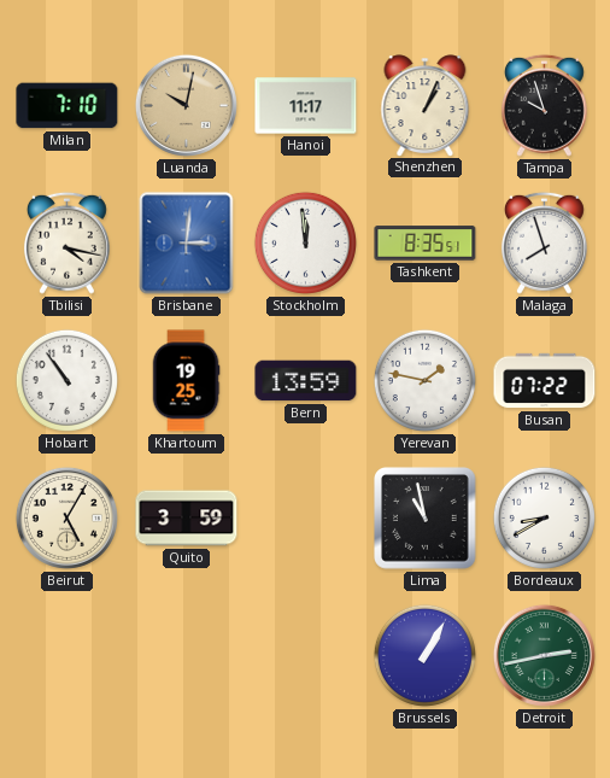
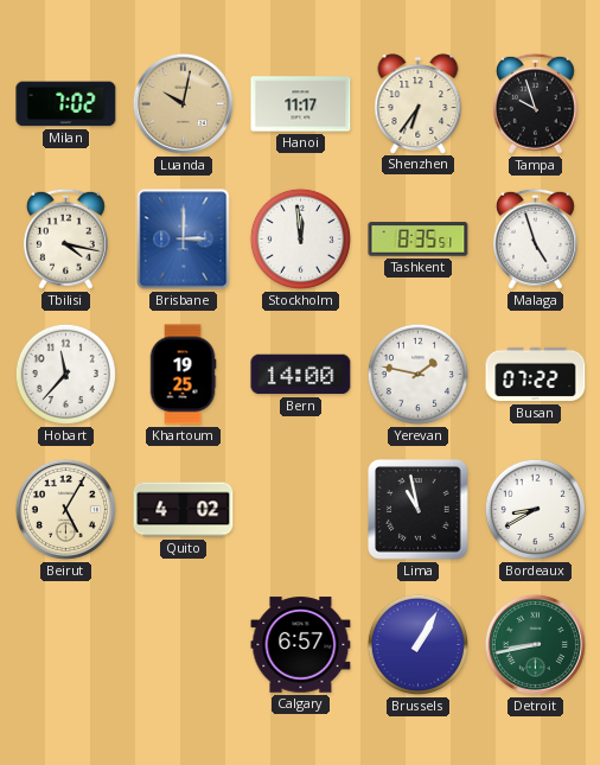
Milan: 7:10 -> 7:02
Shenzhen: 1:04 -> 6:36
Brisbane: 3:01 -> 3:00
Malaga: 7:57 -> 4:57
Hobart: 10:54 -> 11:37
Bern: 13:59 -> 14:00
Quito: 3:59 -> 4:02
Calgary: none -> 6:57
Detroit: 2:43 -> 8:43
